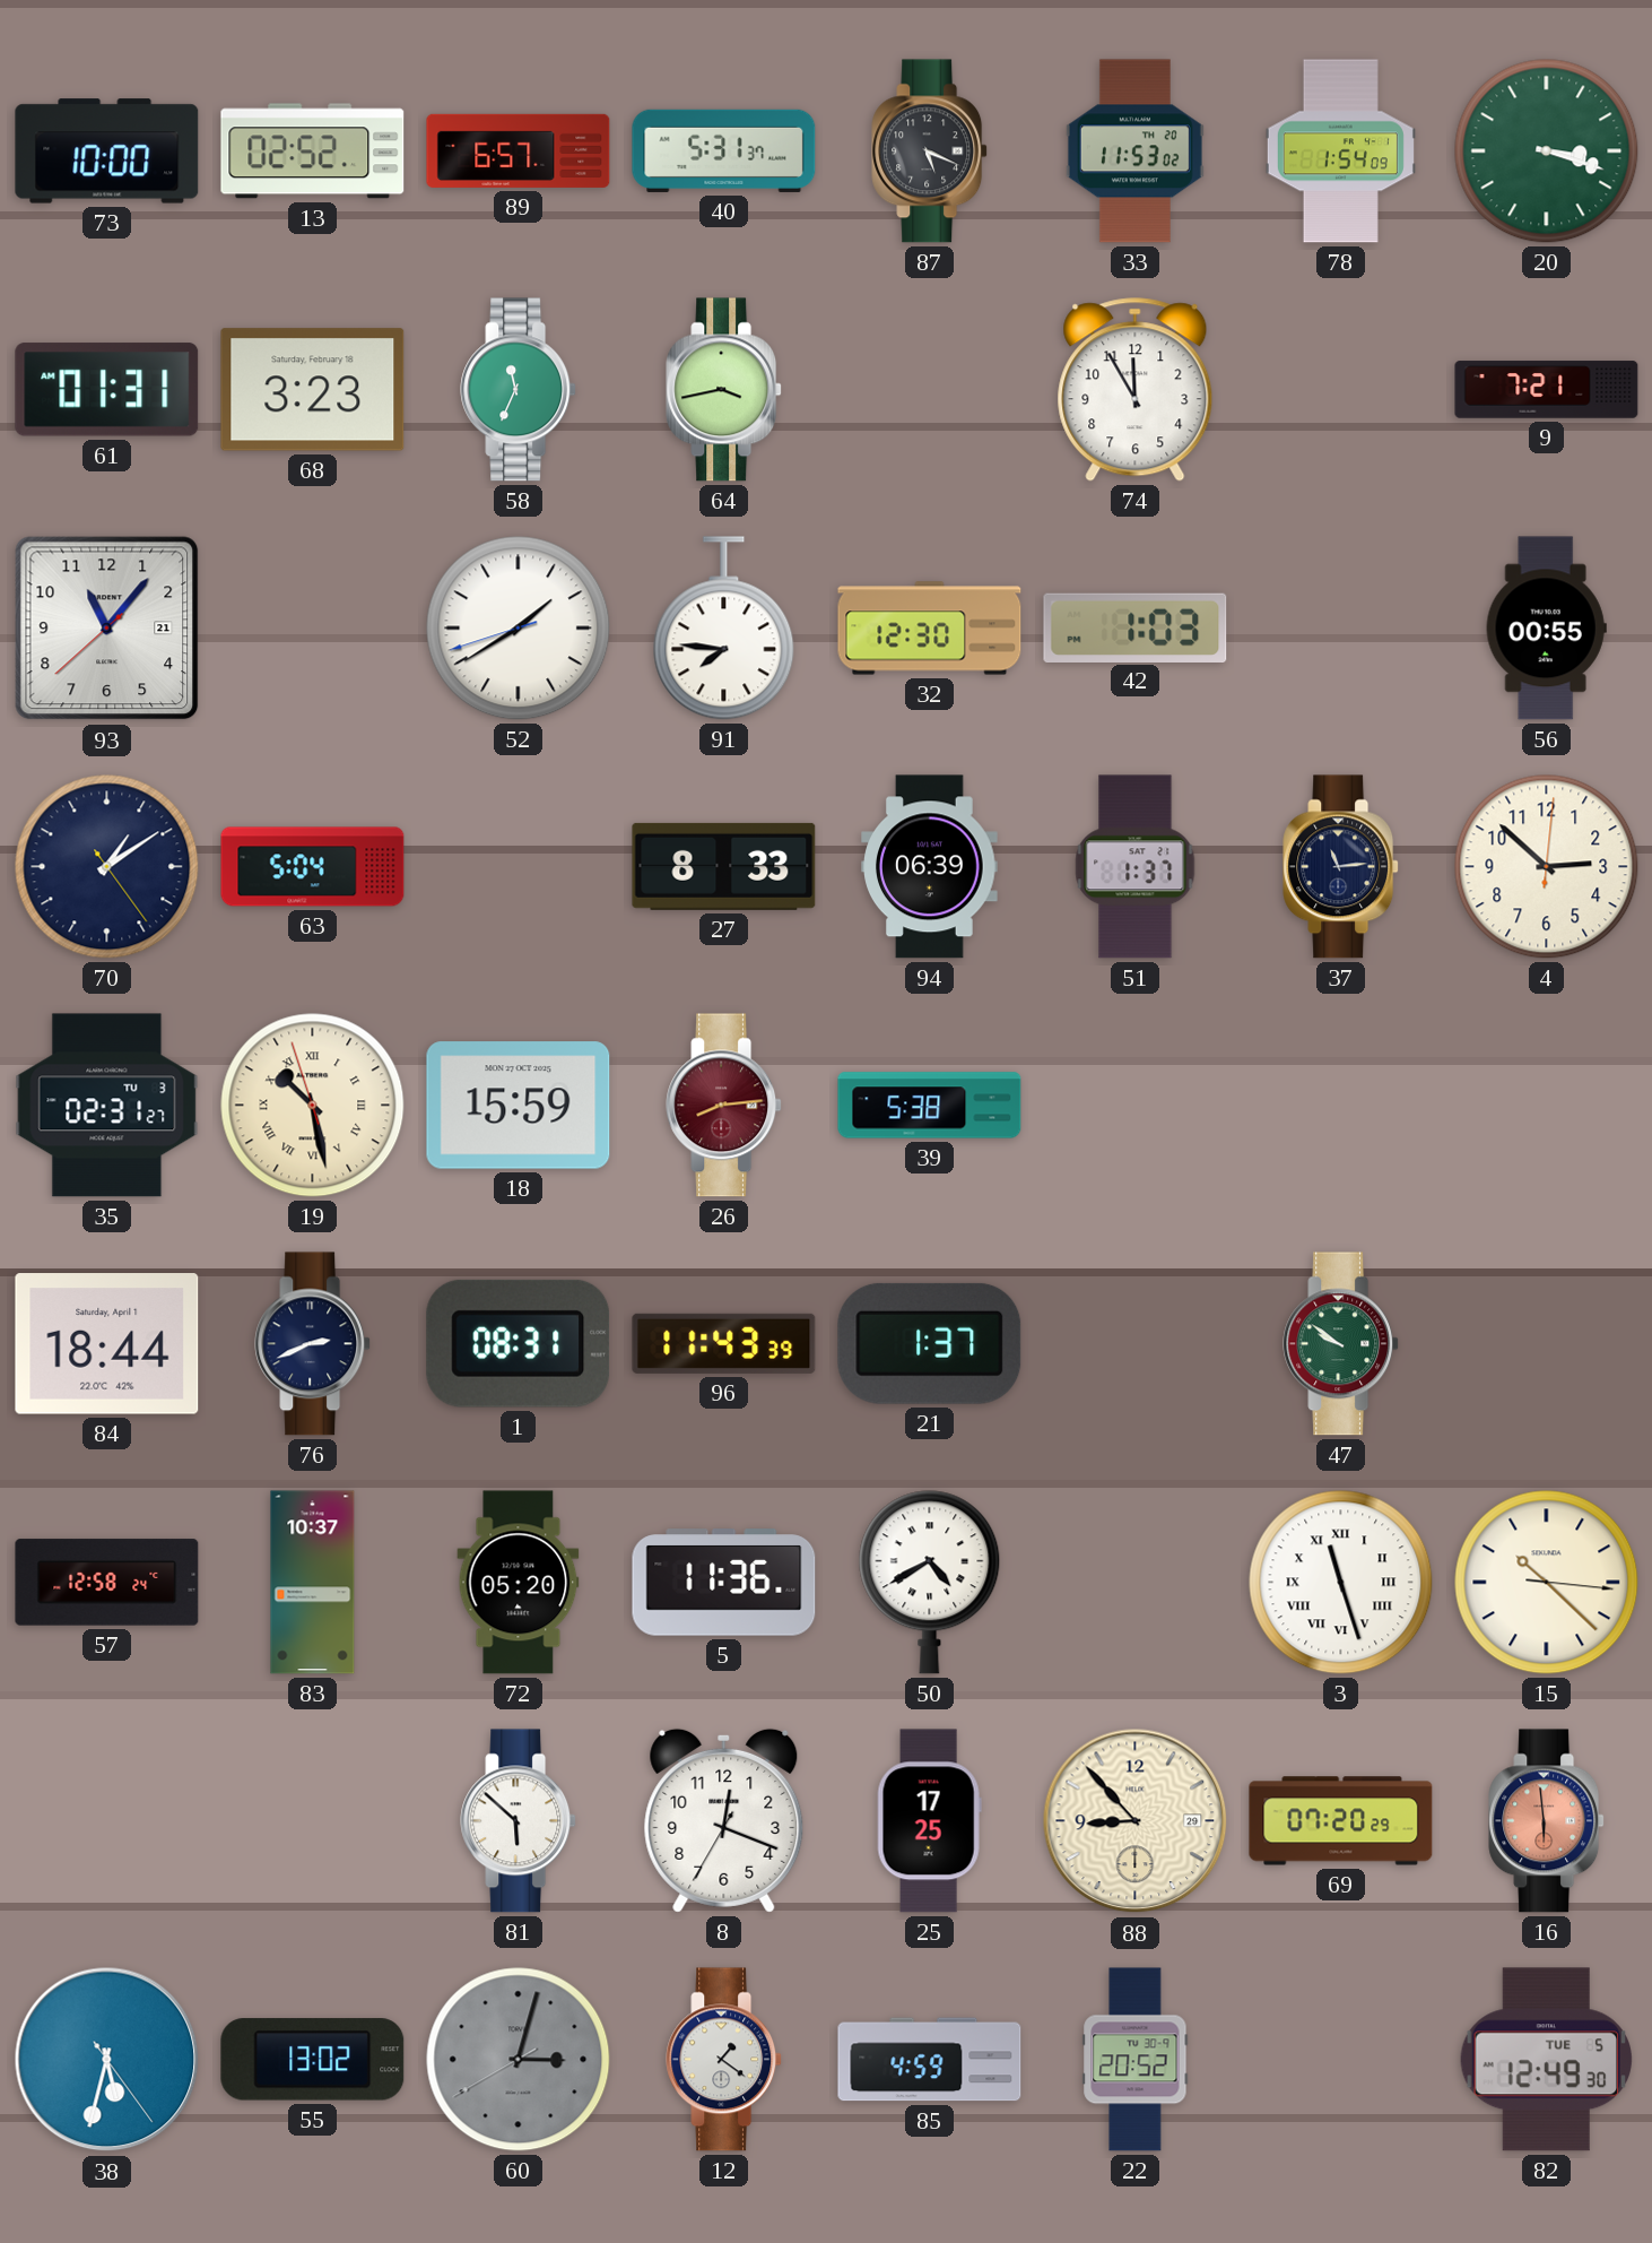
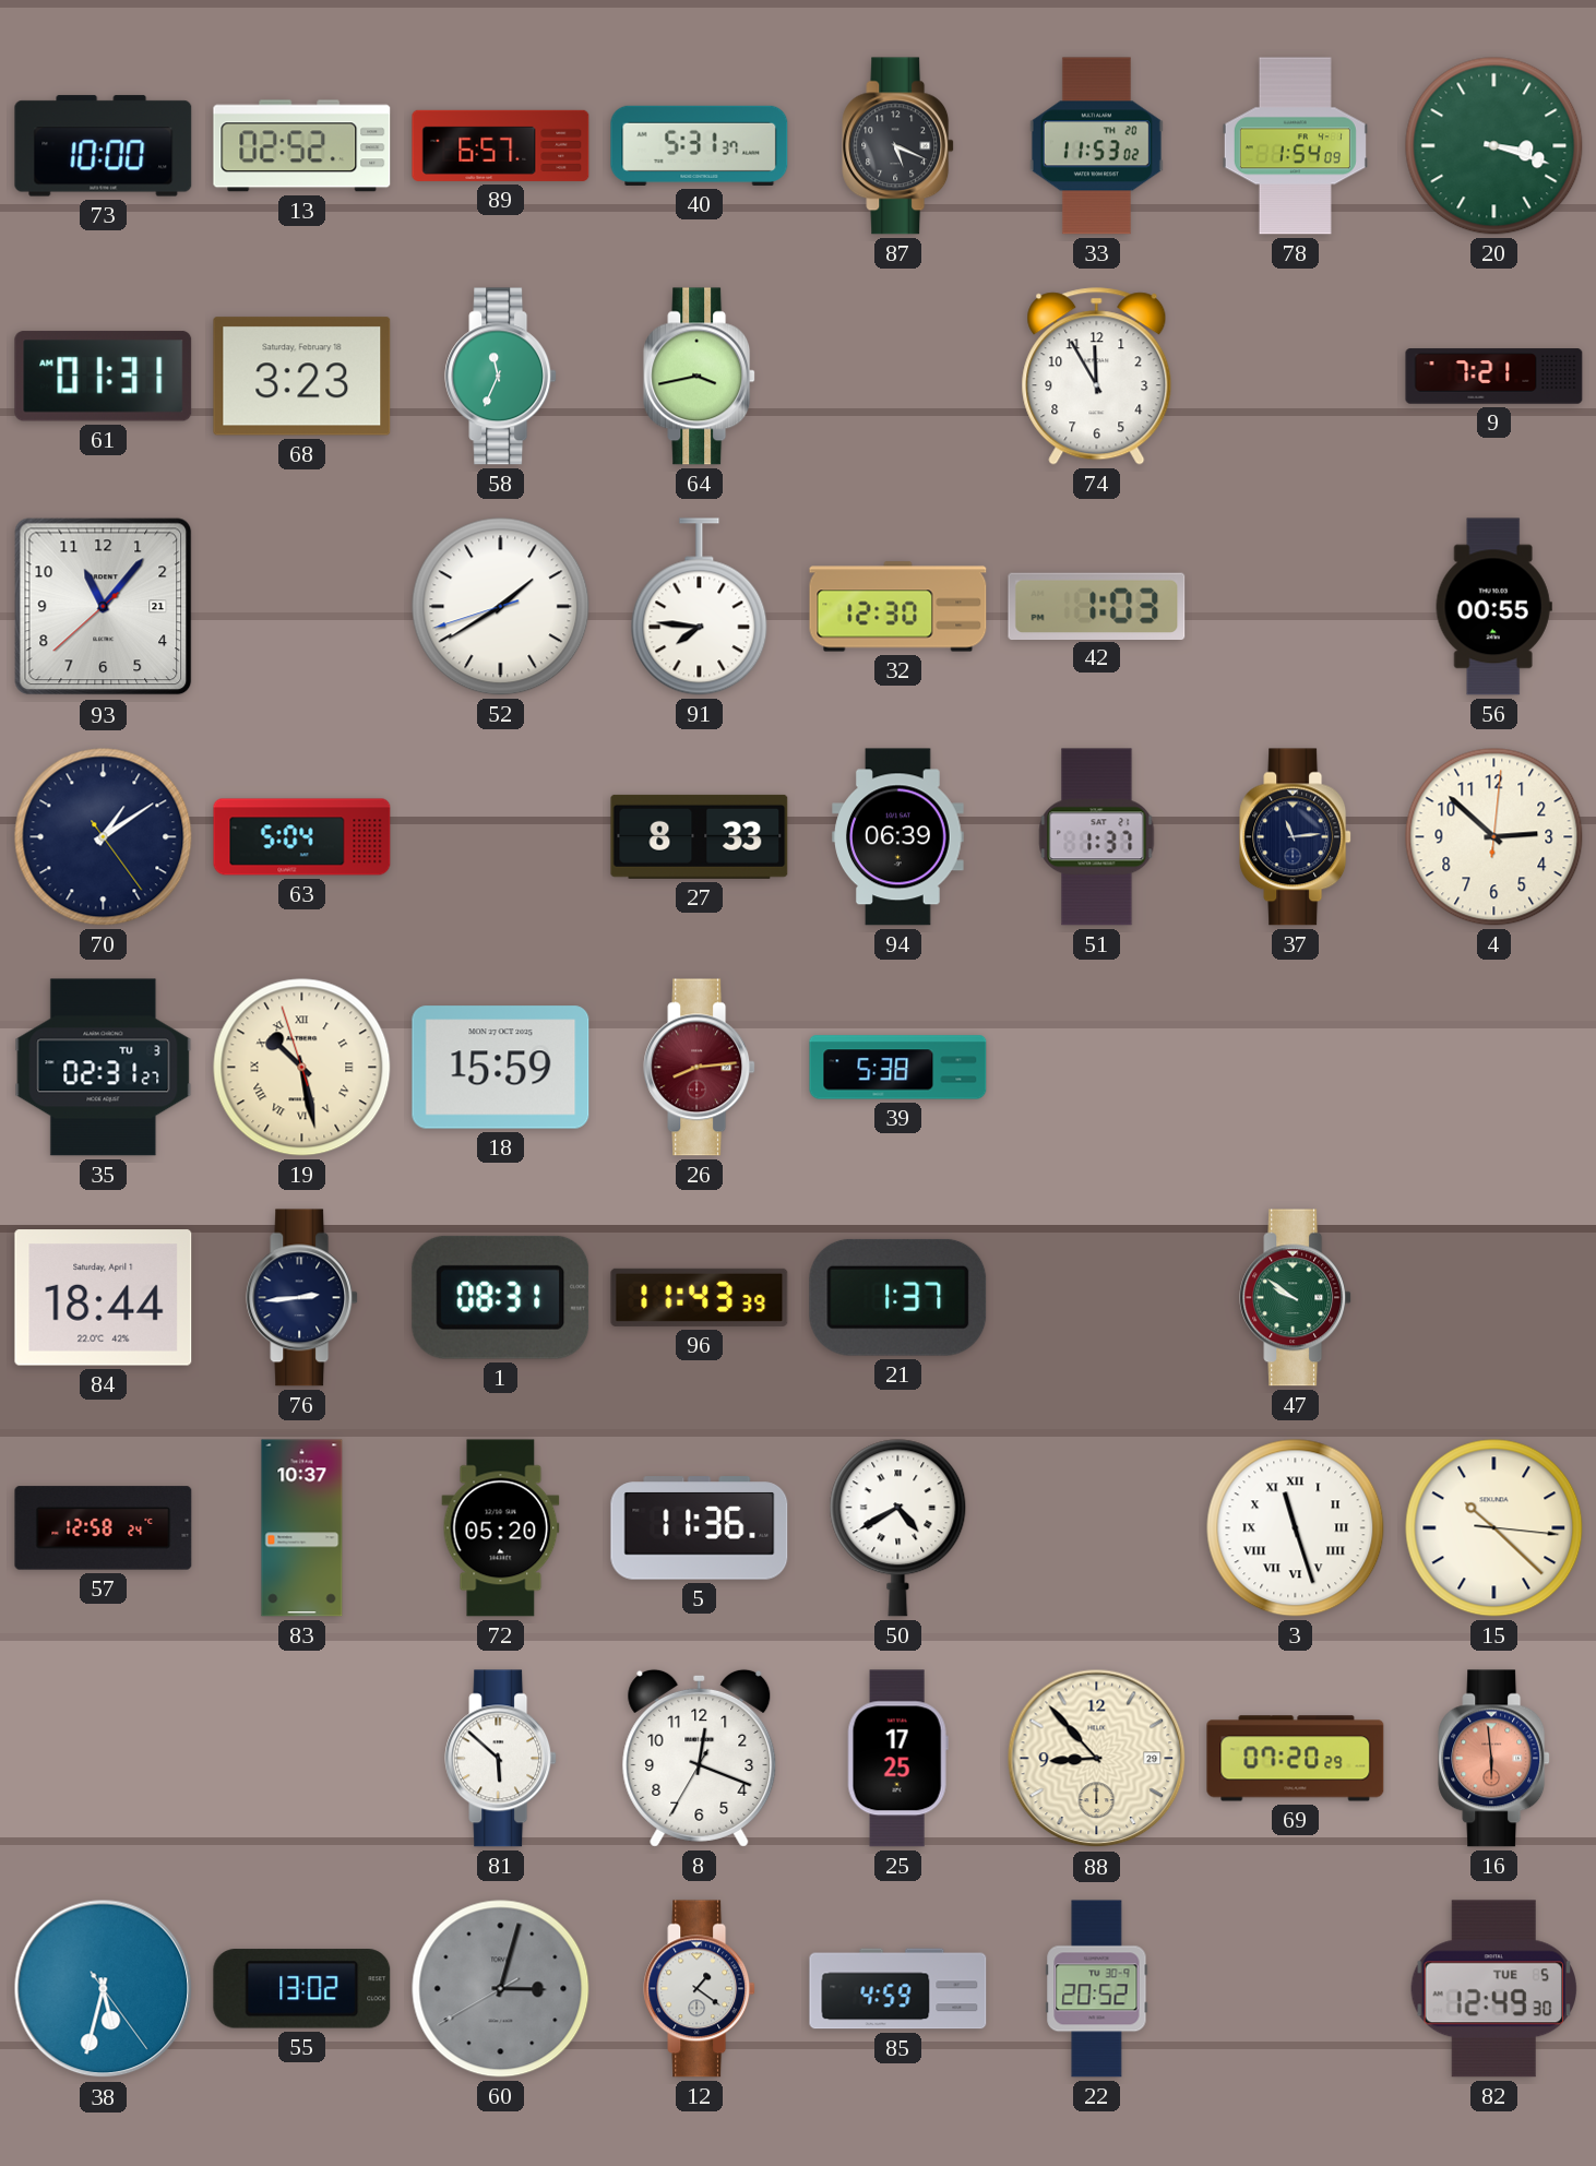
76: 2:41 -> 2:44
